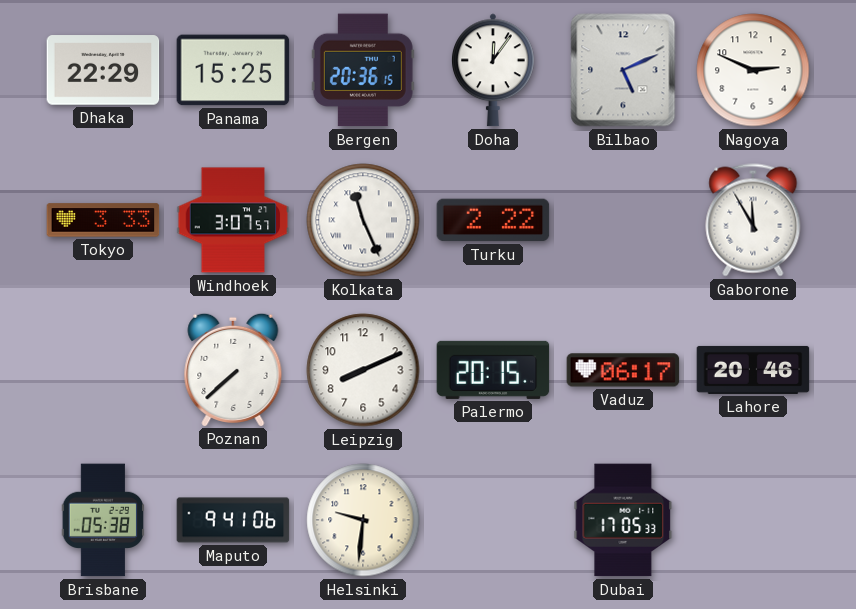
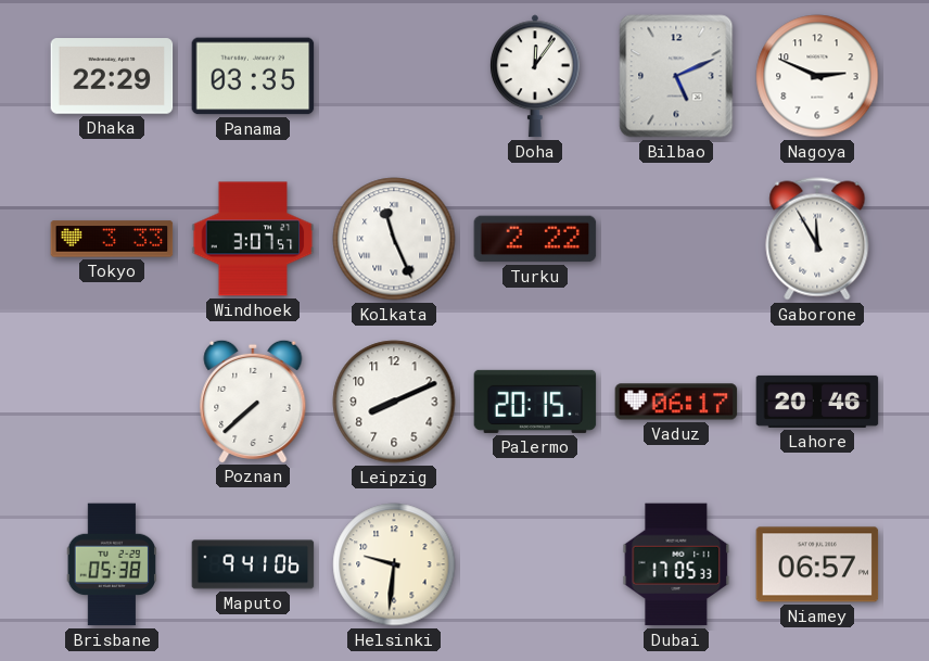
Panama: 15:25 -> 03:35
Bergen: 20:36 -> none
Niamey: none -> 06:57
